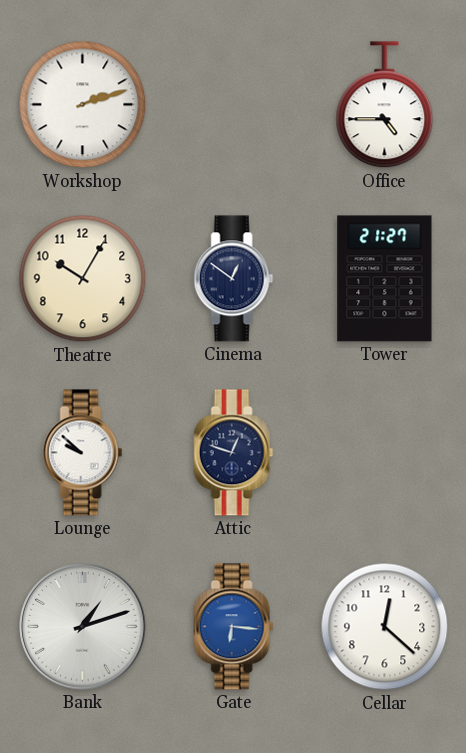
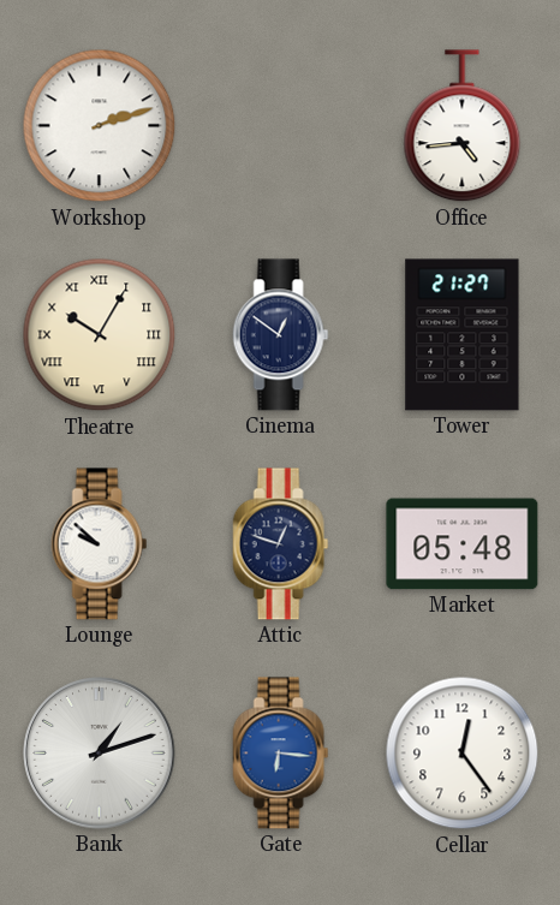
Office: 4:45 -> 4:44
Theatre numerals: Arabic -> Roman
Market: none -> 05:48
Cellar: 12:22 -> 12:24
